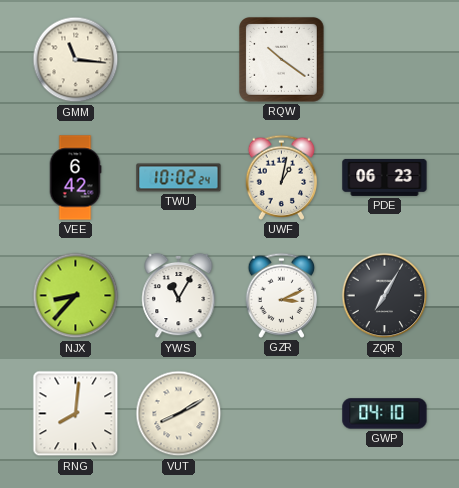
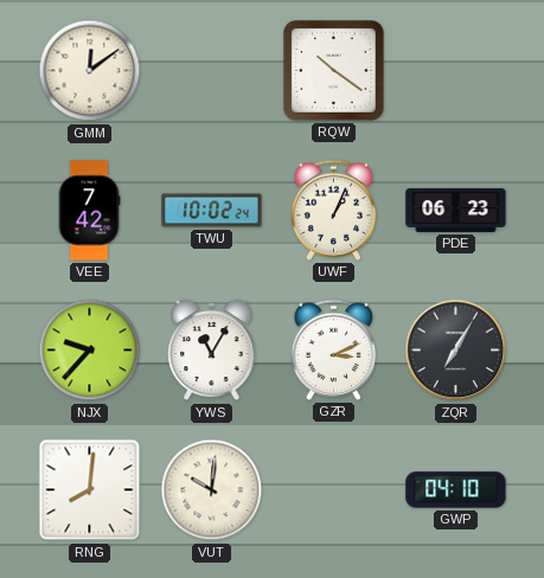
GMM: 11:16 -> 12:09
VEE: 6:42 -> 7:42
UWF: 1:02 -> 1:04
NJX: 8:37 -> 9:37
VUT: 8:10 -> 10:01
